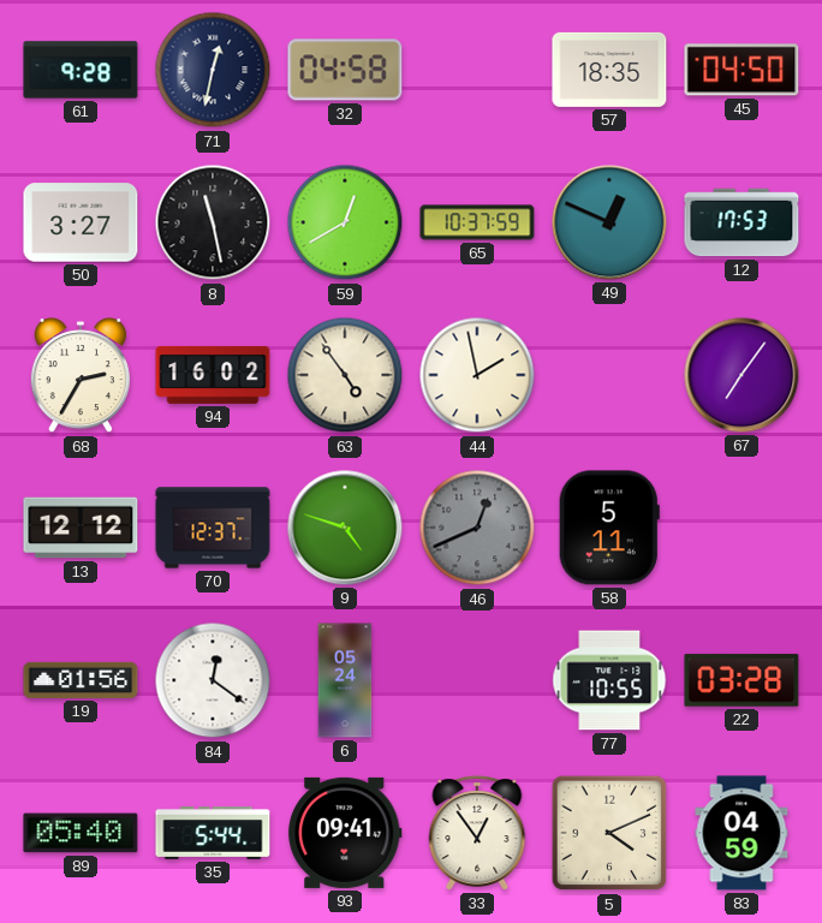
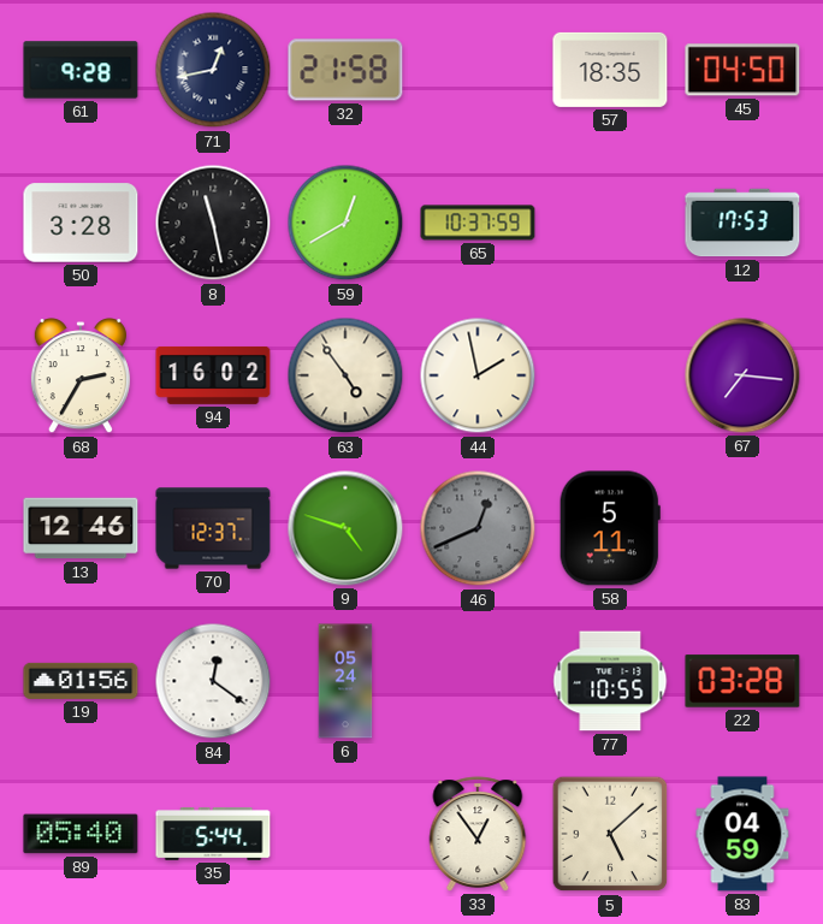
71: 12:32 -> 12:43
32: 04:58 -> 21:58
50: 3:27 -> 3:28
49: 12:49 -> none
67: 7:06 -> 7:16
13: 12:12 -> 12:46
93: 09:41 -> none
5: 4:11 -> 5:08
